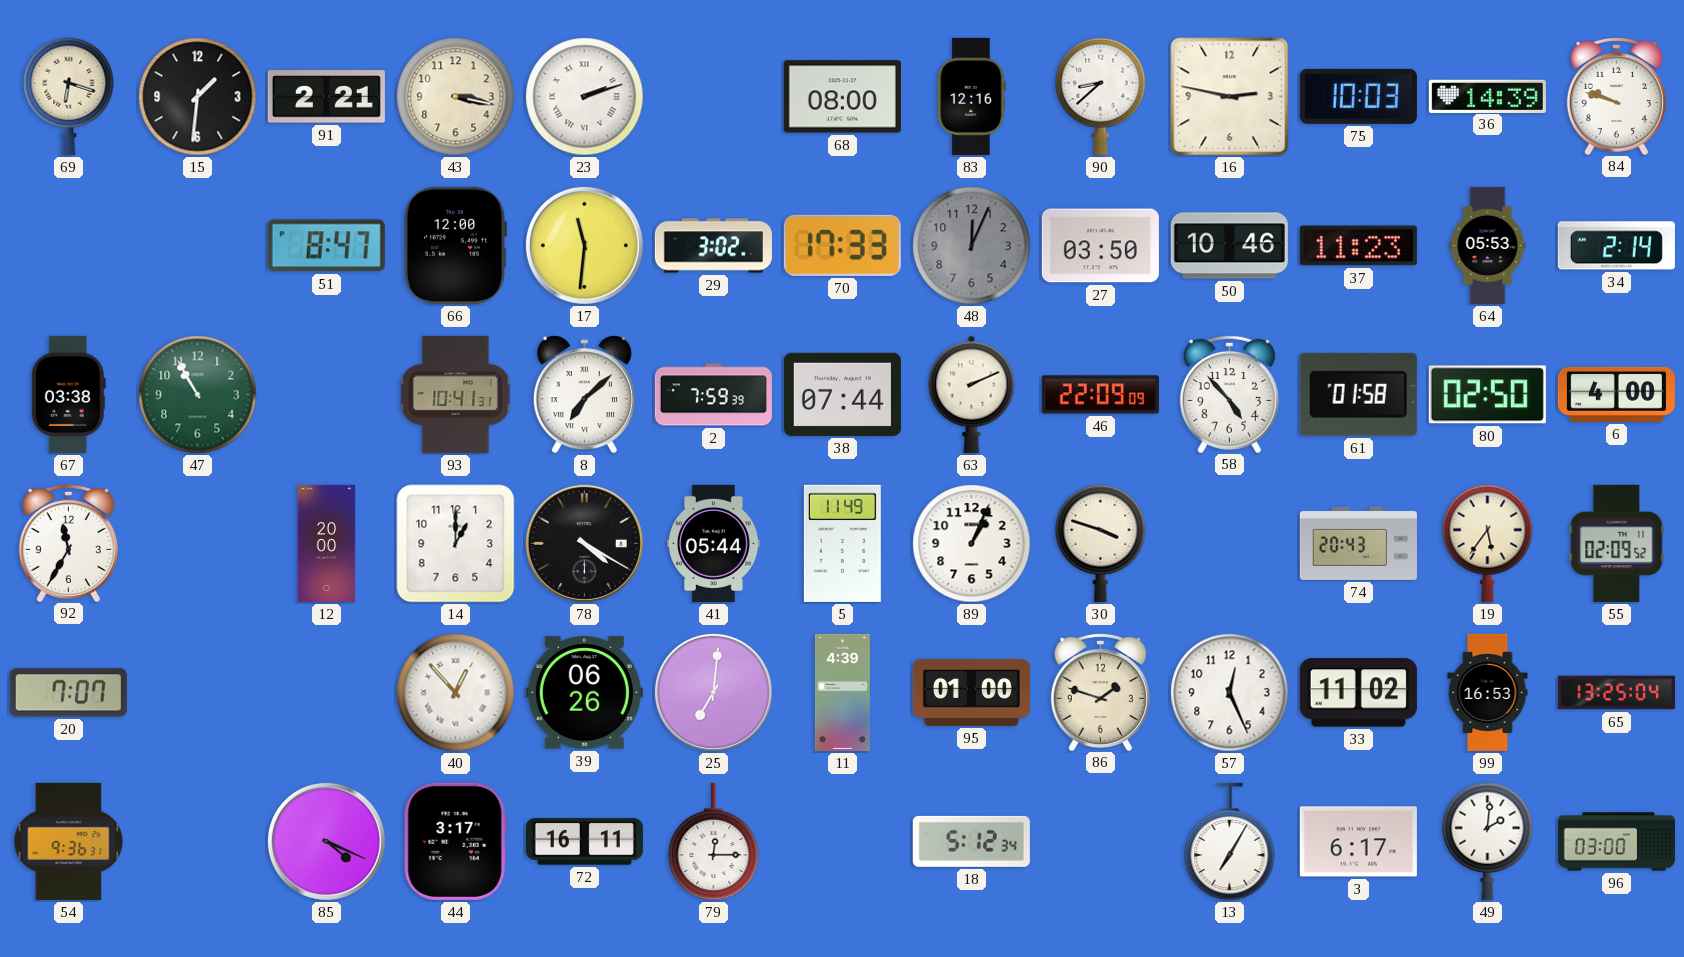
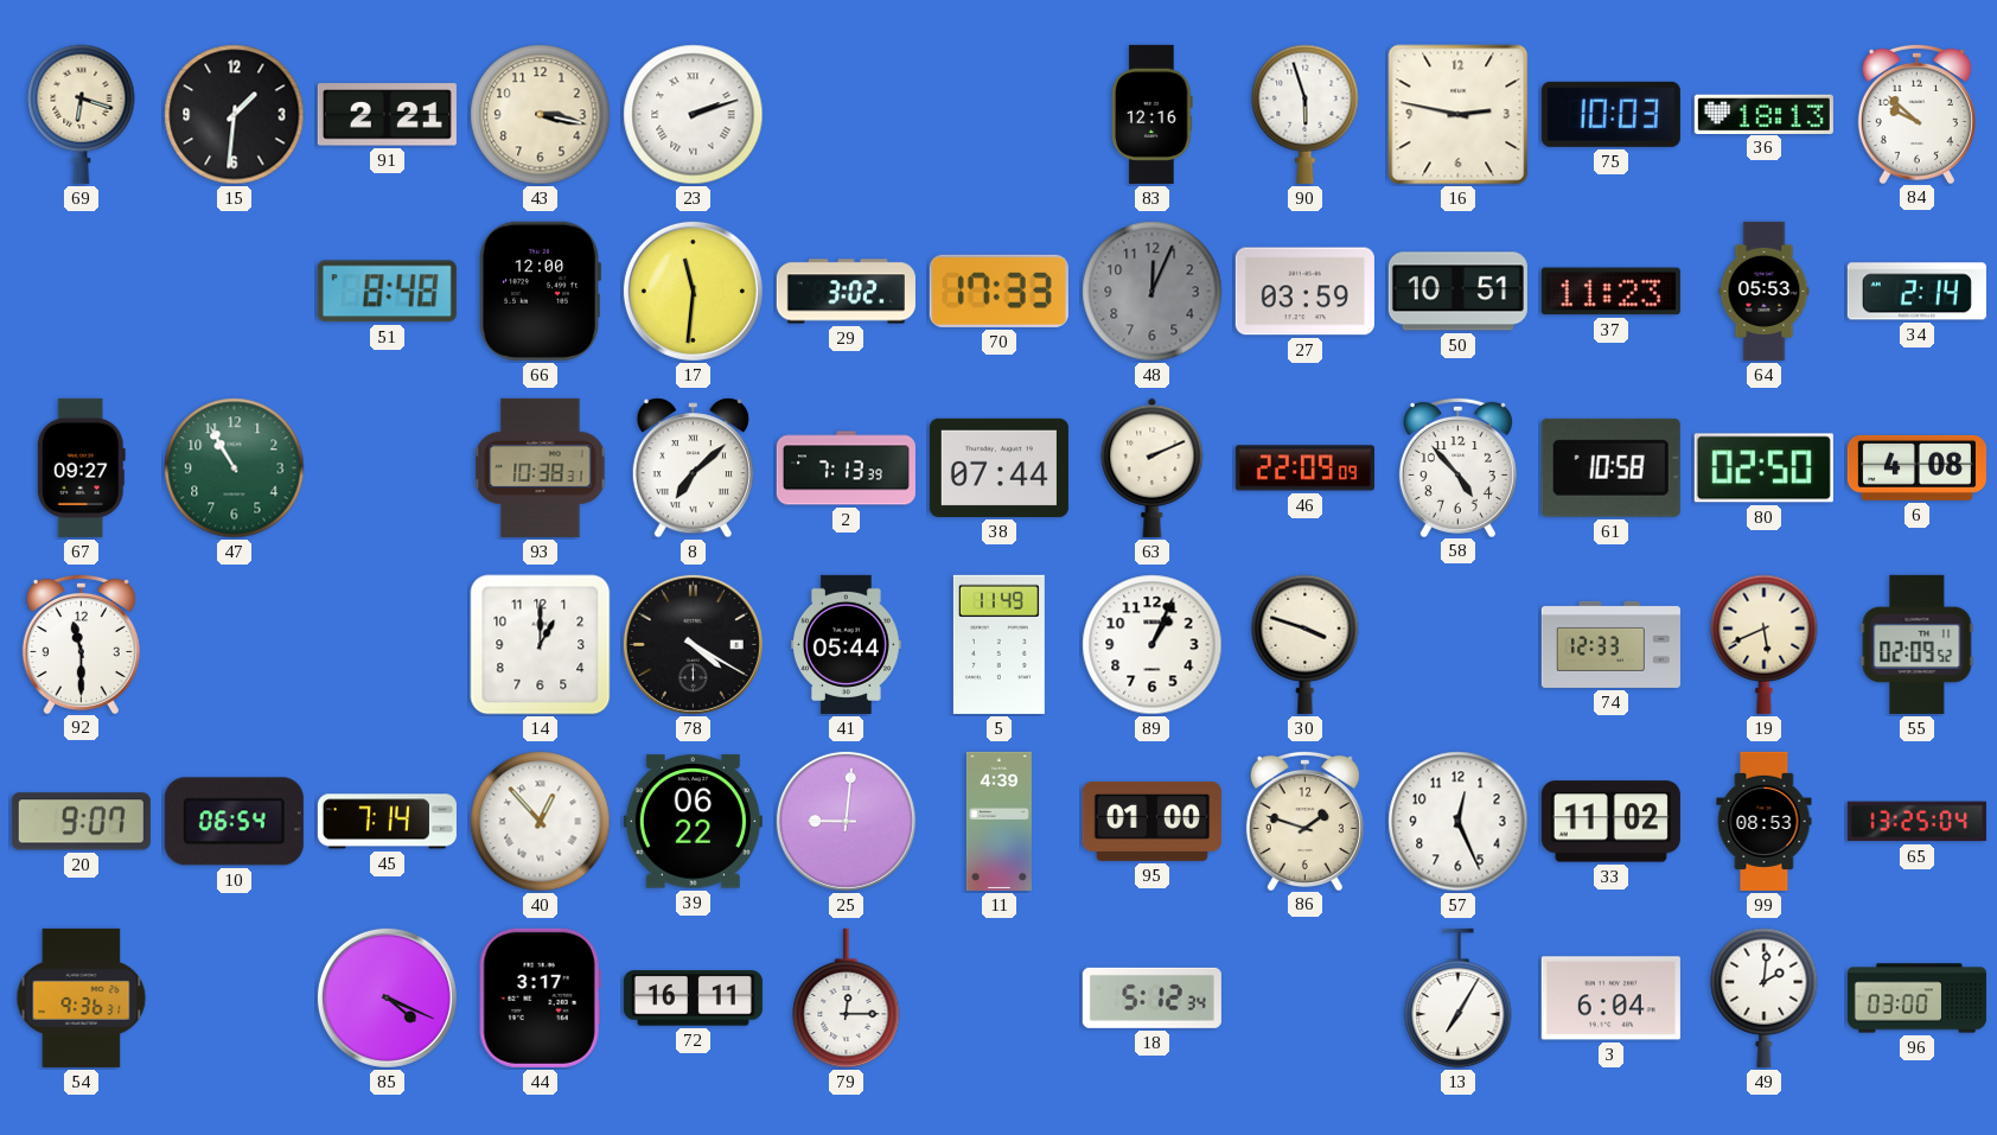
68: 08:00 -> none
90: 8:38 -> 5:57
36: 14:39 -> 18:13
84: 9:48 -> 9:52
51: 8:47 -> 8:48
27: 03:50 -> 03:59
50: 10:46 -> 10:51
67: 03:38 -> 09:27
93: 10:41 -> 10:38
2: 7:59 -> 7:13
61: 01:58 -> 10:58
6: 4:00 -> 4:08
92: 11:35 -> 11:30
12: 20:00 -> none
74: 20:43 -> 12:33
19: 5:36 -> 5:41
20: 7:07 -> 9:07
10: none -> 06:54
45: none -> 7:14
39: 06:26 -> 06:22
25: 7:01 -> 9:01
99: 16:53 -> 08:53
3: 6:17 -> 6:04
